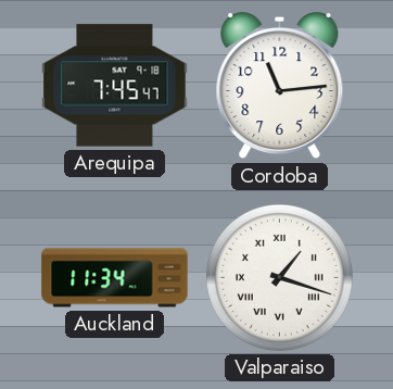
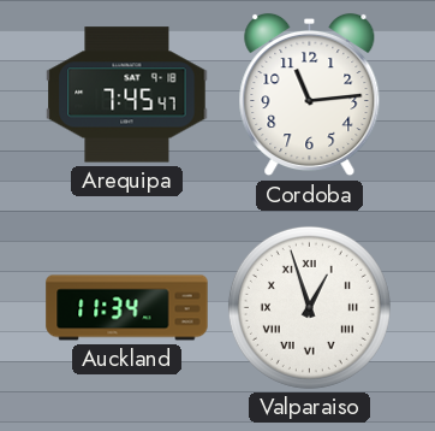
Valparaiso: 1:18 -> 12:57
